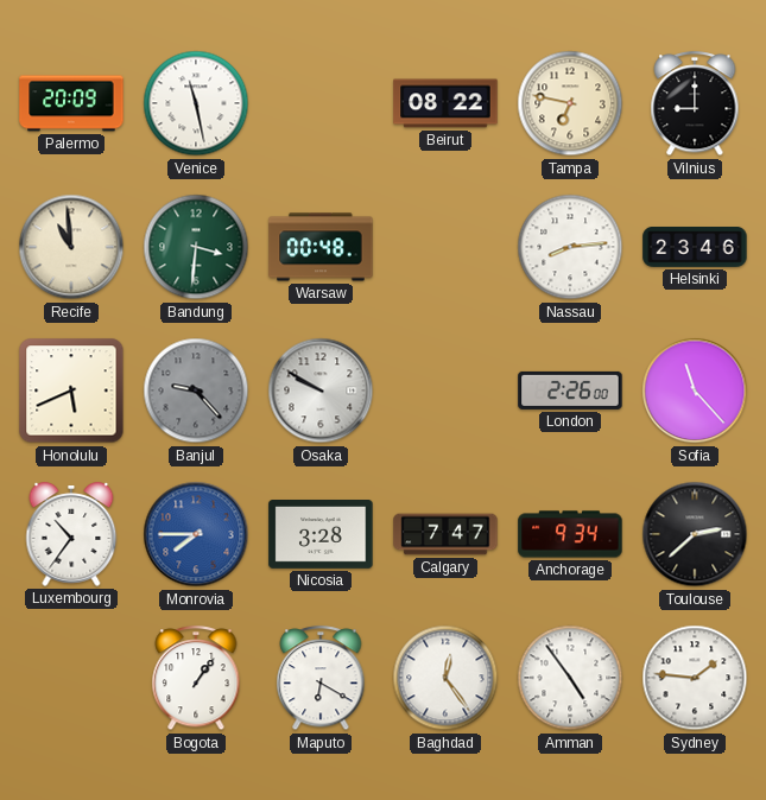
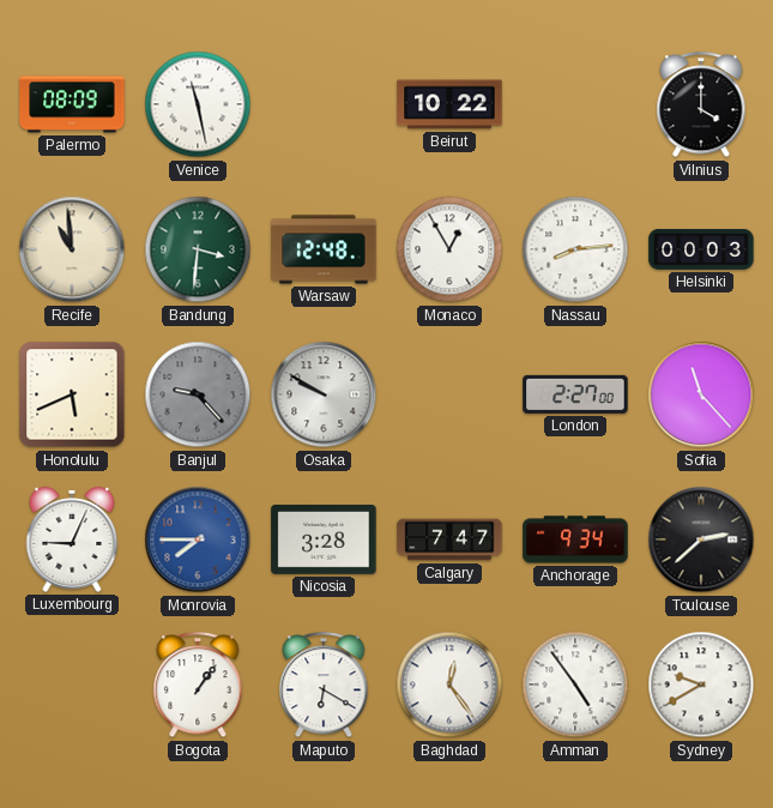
Palermo: 20:09 -> 08:09
Beirut: 08:22 -> 10:22
Tampa: 6:47 -> none
Vilnius: 9:00 -> 4:00
Warsaw: 00:48 -> 12:48
Monaco: none -> 12:55
Helsinki: 23:46 -> 00:03
London: 2:26 -> 2:27
Luxembourg: 10:36 -> 9:04
Sydney: 1:46 -> 9:40
